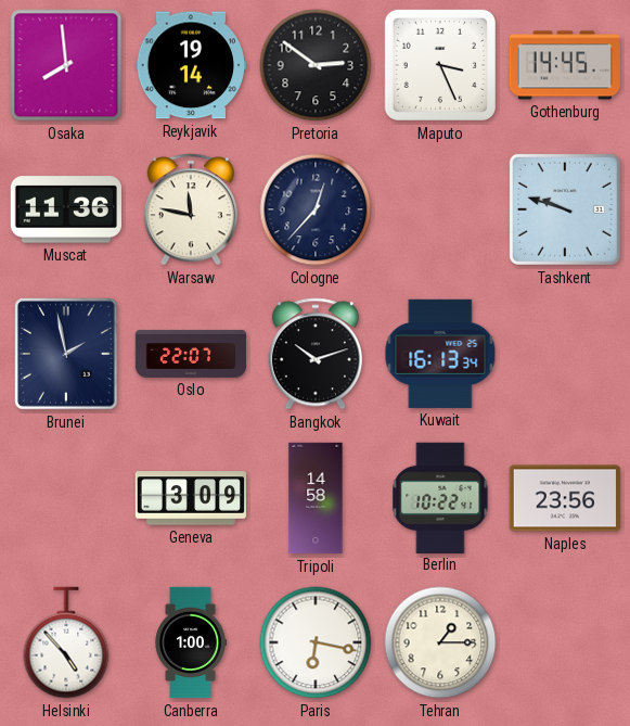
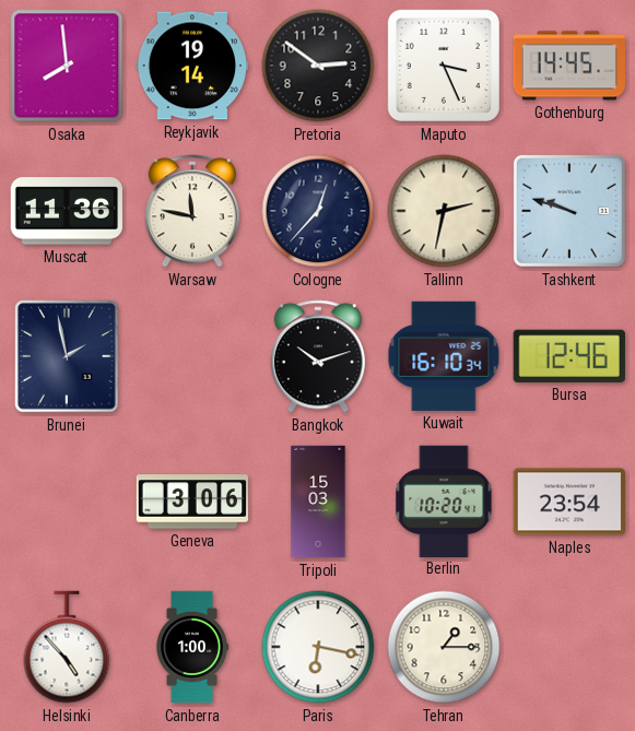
Tallinn: none -> 2:32
Oslo: 22:07 -> none
Kuwait: 16:13 -> 16:10
Bursa: none -> 12:46
Geneva: 3:09 -> 3:06
Tripoli: 14:58 -> 15:03
Berlin: 10:22 -> 10:20
Naples: 23:56 -> 23:54
